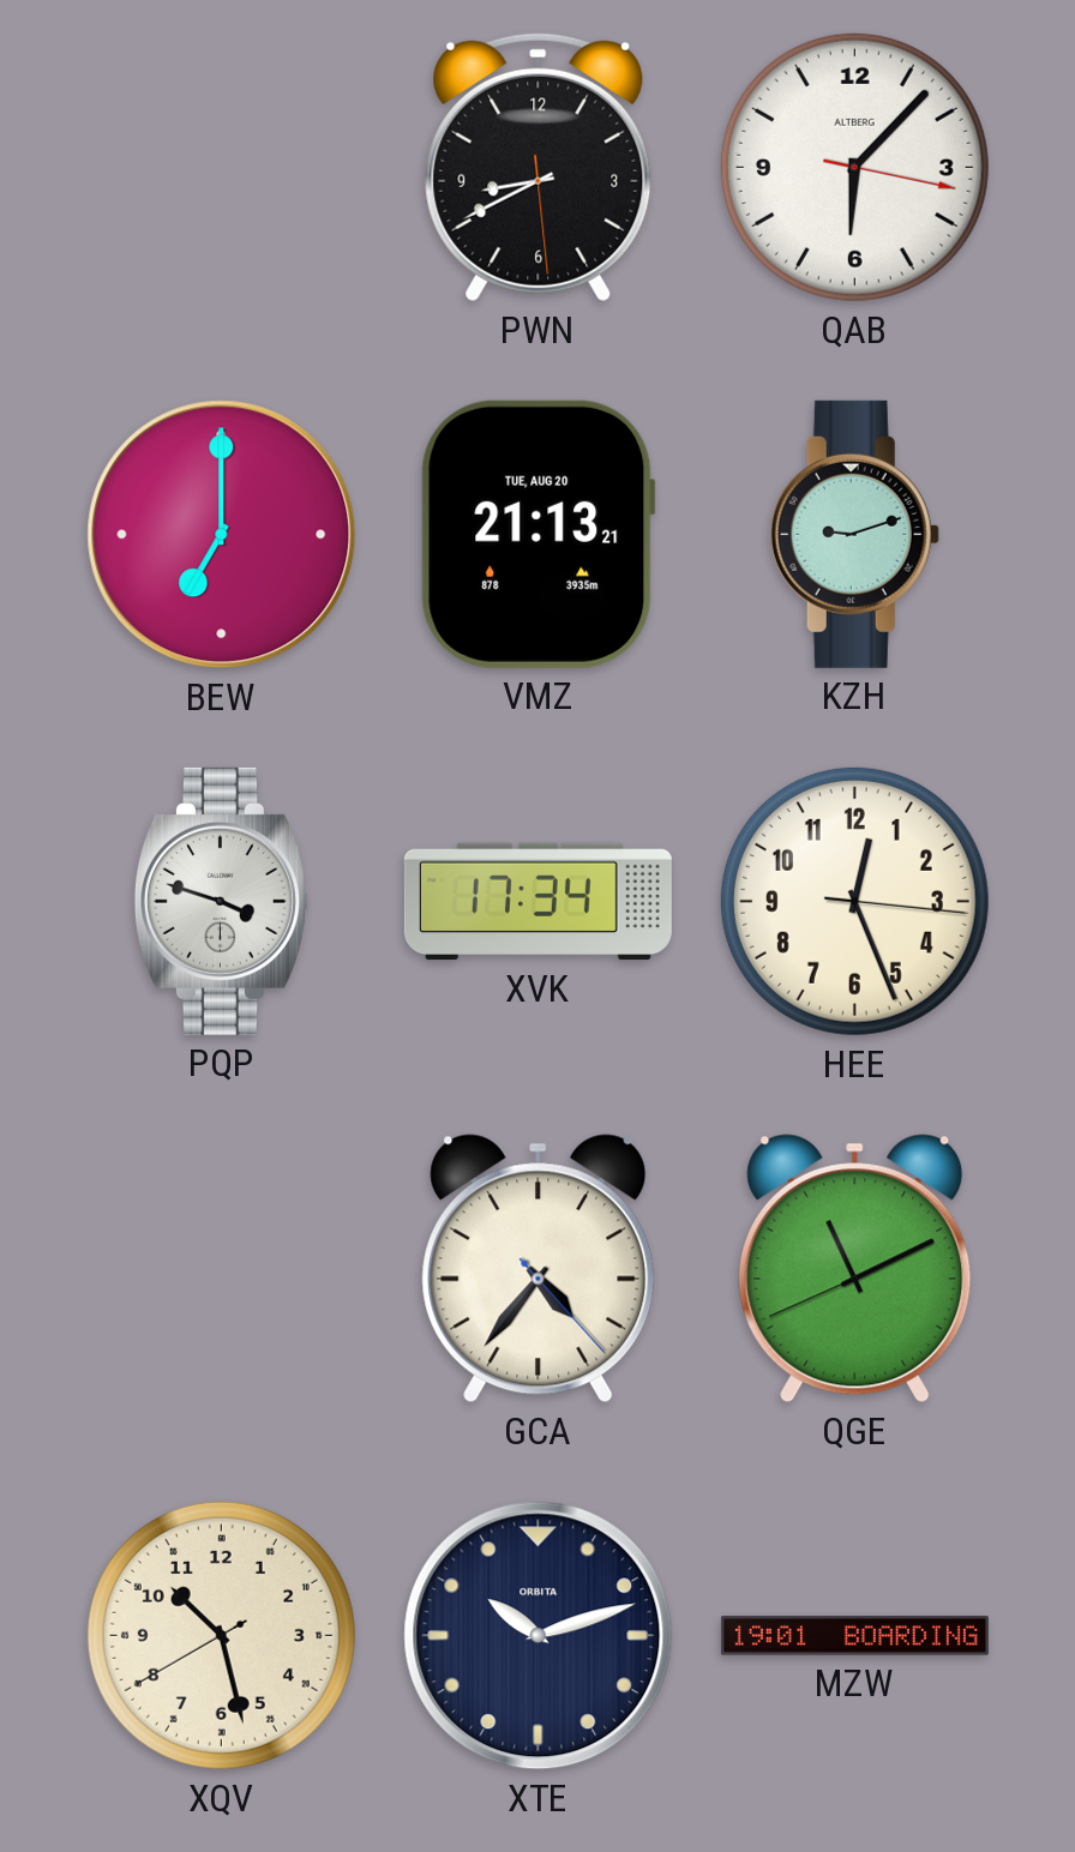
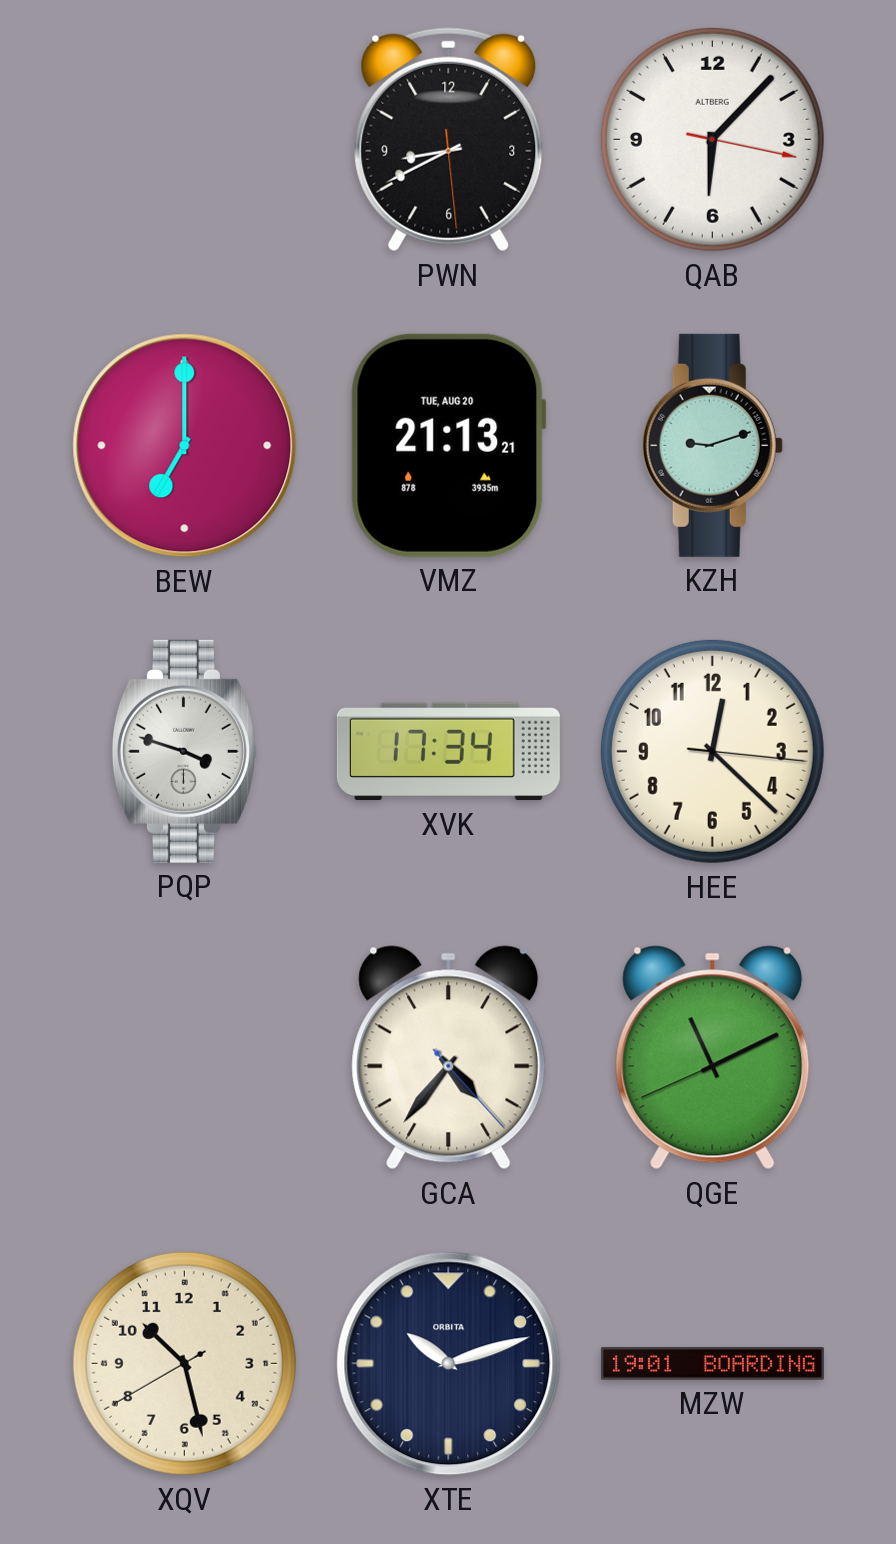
HEE: 12:26 -> 12:22
